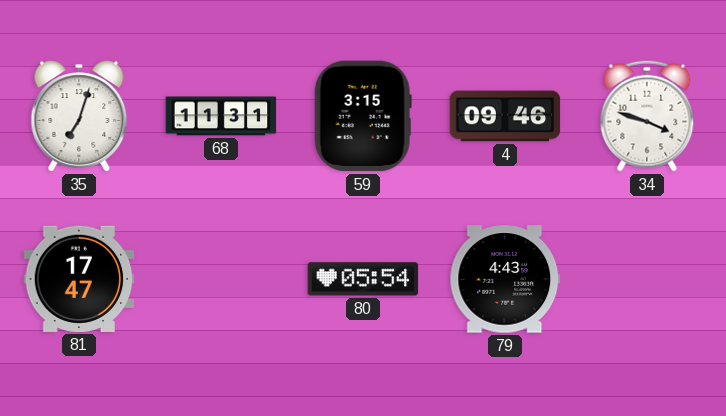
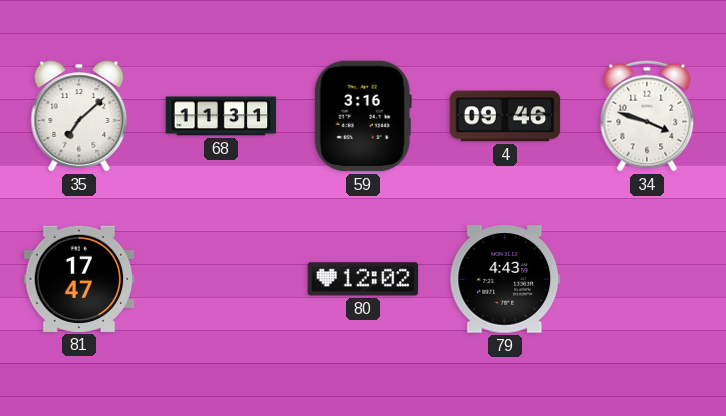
35: 7:03 -> 7:08
59: 3:15 -> 3:16
80: 05:54 -> 12:02
